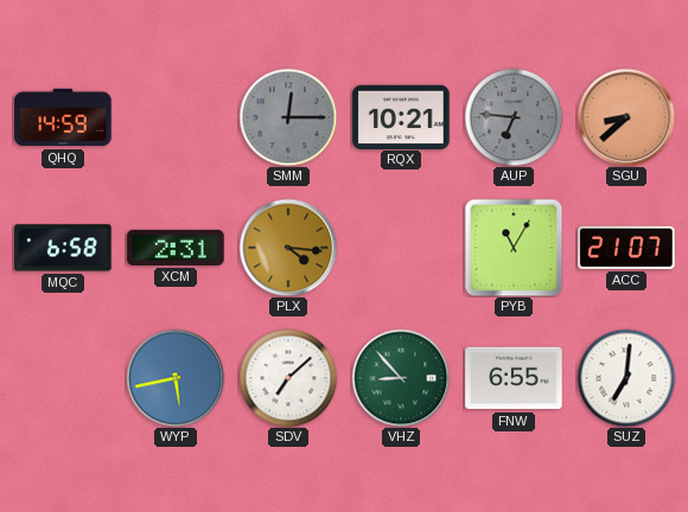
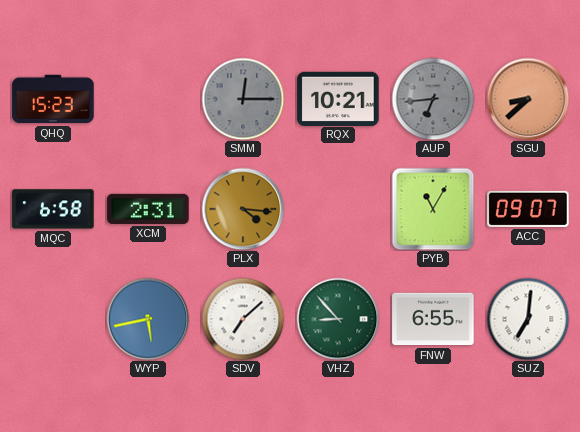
QHQ: 14:59 -> 15:23
AUP: 6:46 -> 6:44
ACC: 21:07 -> 09:07
